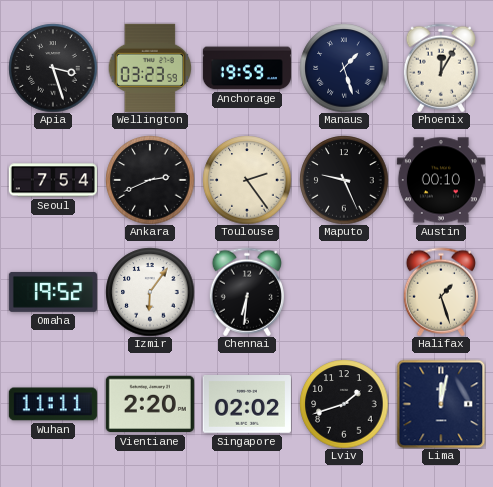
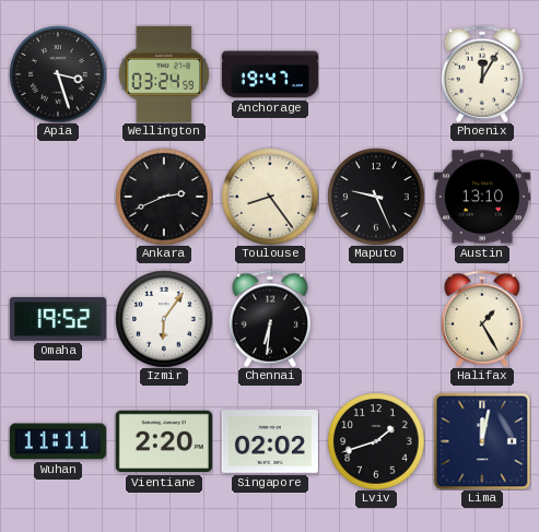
Wellington: 03:23 -> 03:24
Anchorage: 19:59 -> 19:47
Manaus: 1:27 -> none
Seoul: 7:54 -> none
Toulouse: 2:24 -> 8:24
Austin: 00:10 -> 13:10
Halifax: 1:27 -> 1:25
